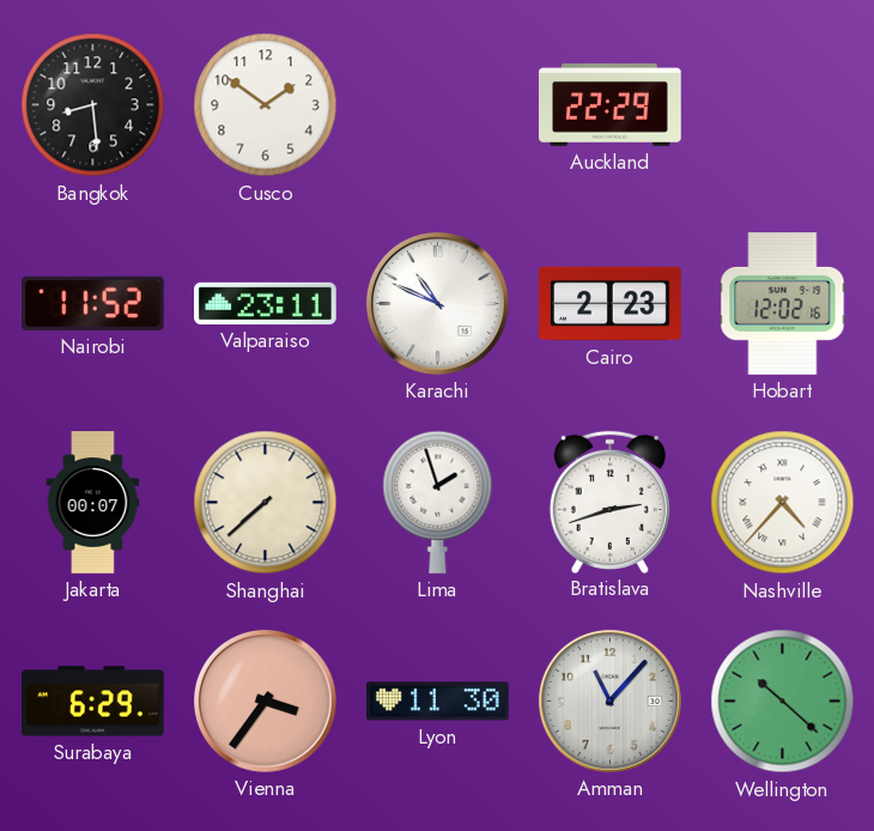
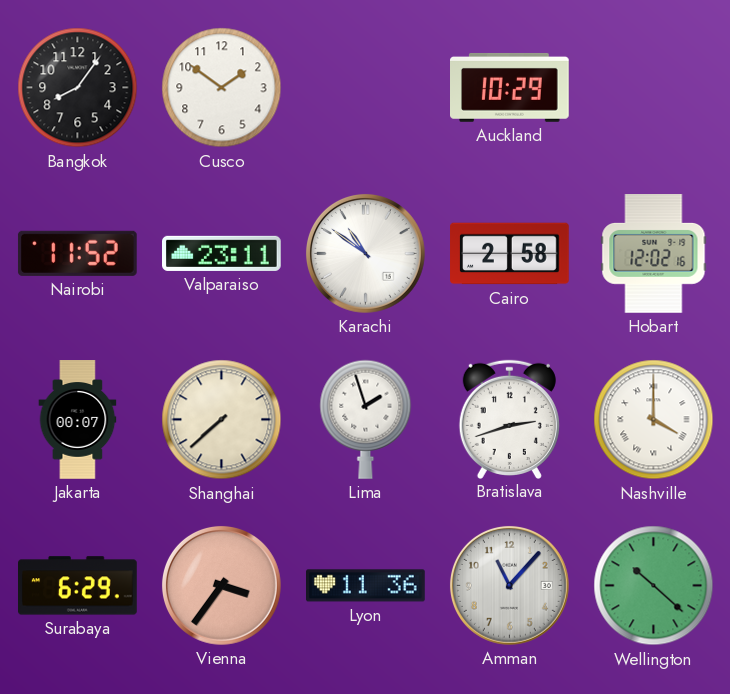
Bangkok: 8:29 -> 8:06
Auckland: 22:29 -> 10:29
Karachi: 10:49 -> 10:51
Cairo: 2:23 -> 2:58
Nashville: 4:37 -> 4:00
Lyon: 11:30 -> 11:36
